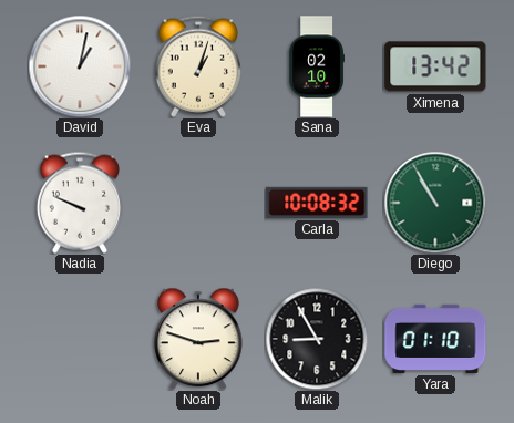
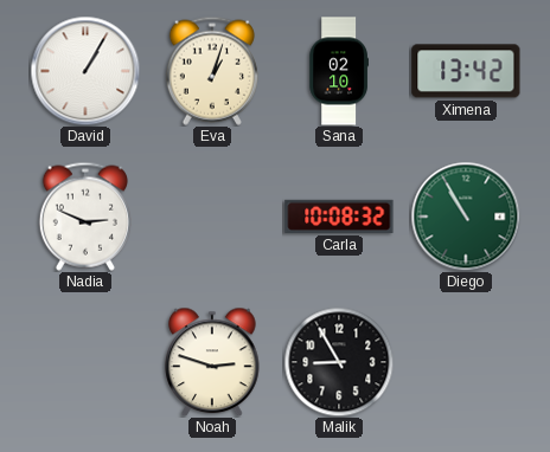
David: 1:02 -> 1:05
Nadia: 9:49 -> 2:49
Yara: 01:10 -> none
